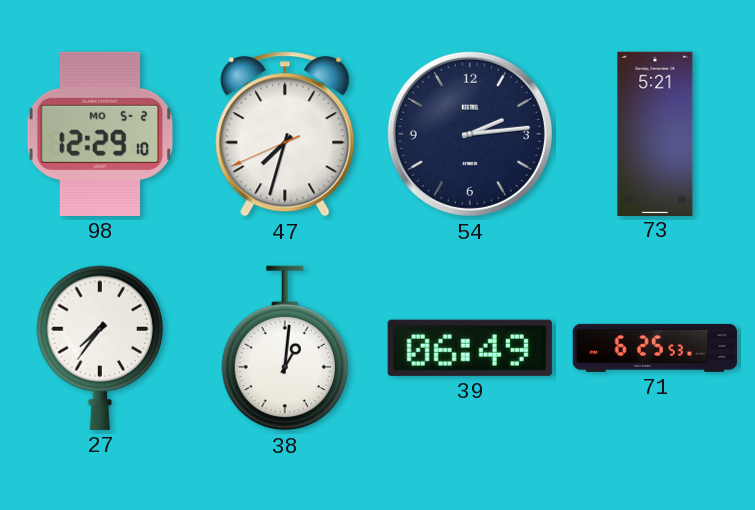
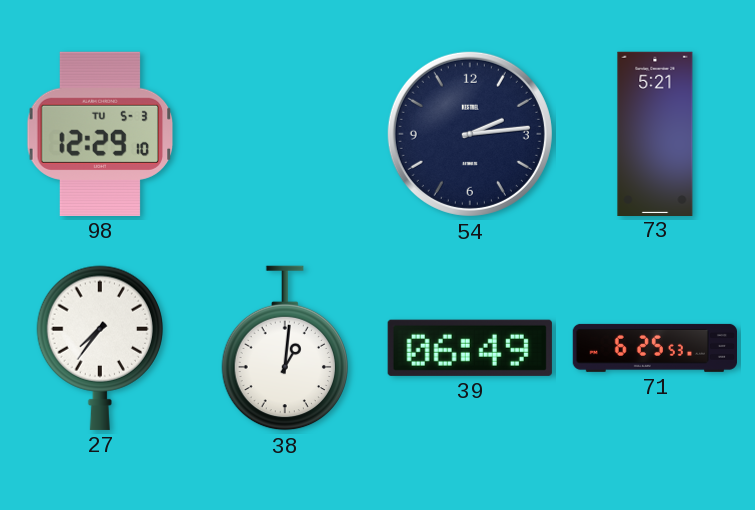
98 date: MO 5-2 -> TU 5-3
47: 7:32 -> none
